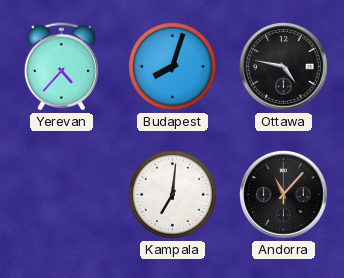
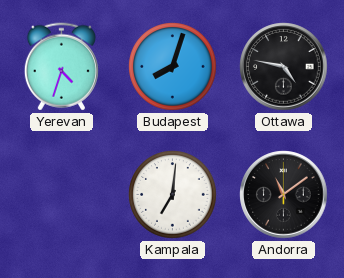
Yerevan: 4:37 -> 4:33
Andorra: 11:07 -> 11:09
